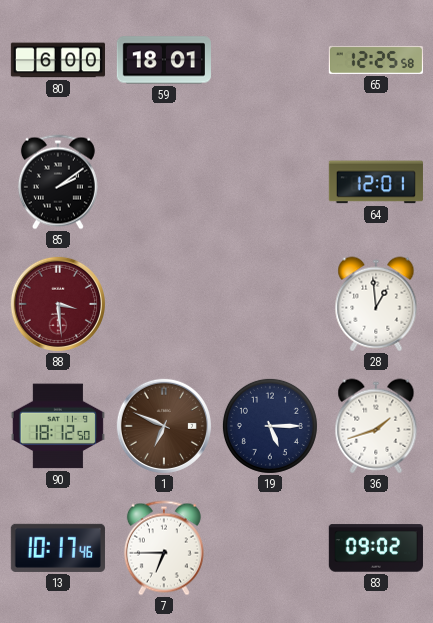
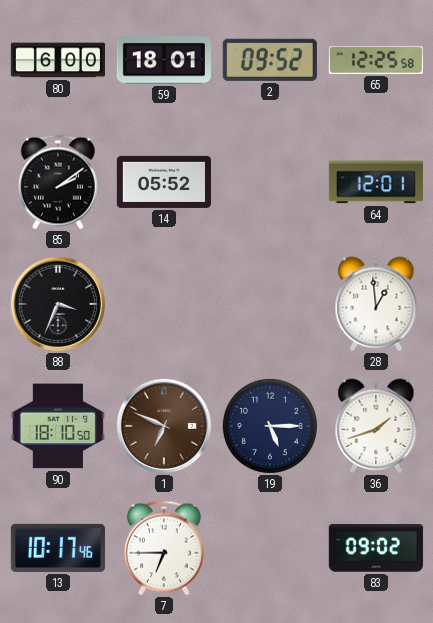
2: none -> 09:52
14: none -> 05:52
88: 3:29 -> 3:34
88 dial: burgundy -> black
90: 18:12 -> 18:10
